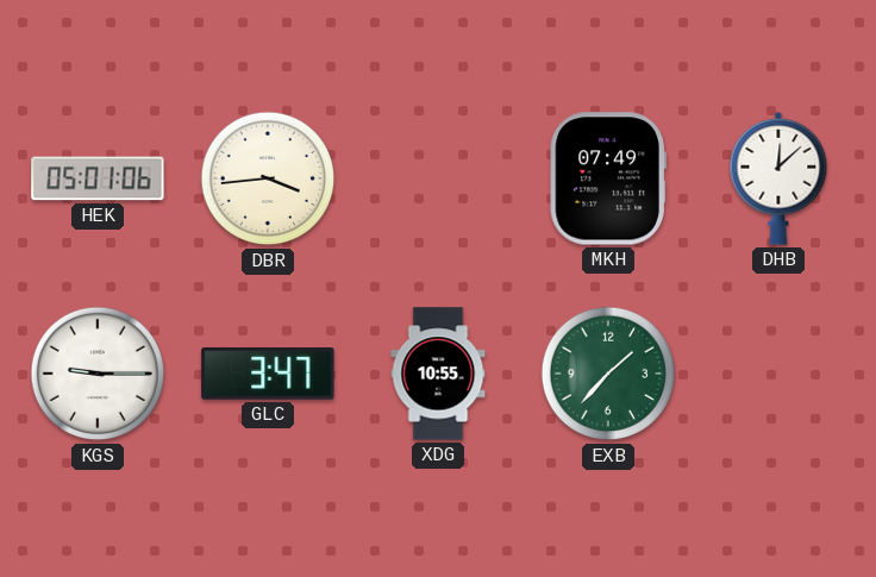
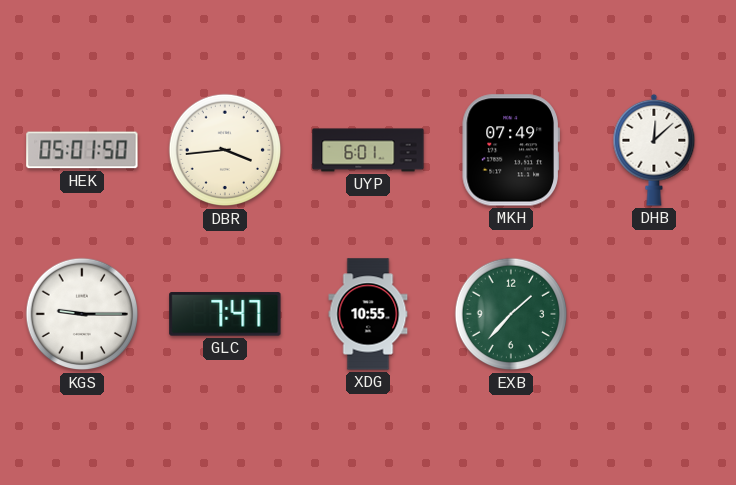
HEK: 05:01:06 -> 05:01:50
UYP: none -> 6:01
GLC: 3:47 -> 7:47
